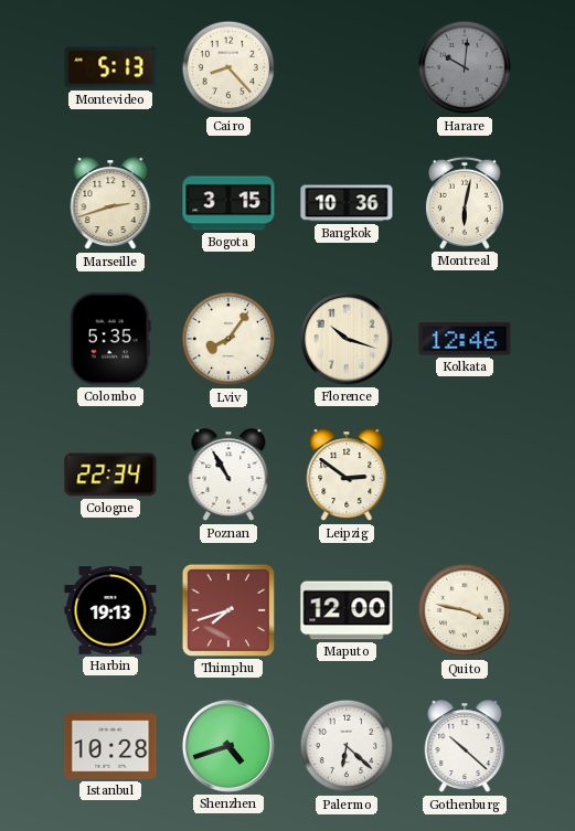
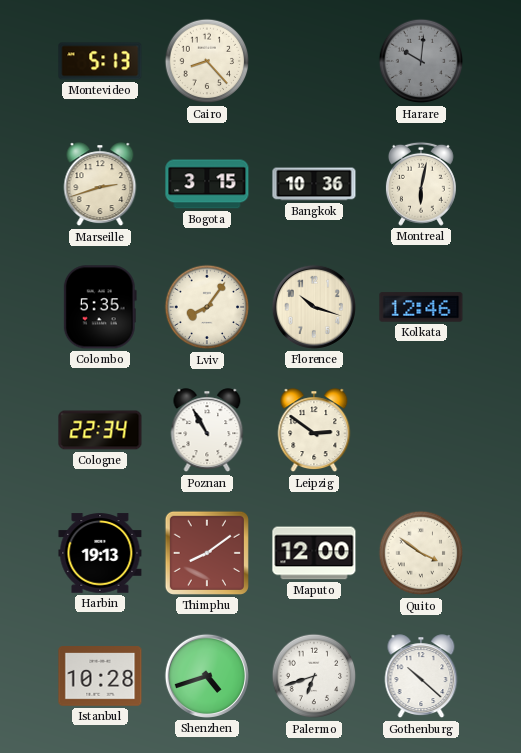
Thimphu: 7:42 -> 8:09
Quito: 3:47 -> 3:51
Palermo: 6:22 -> 6:42
